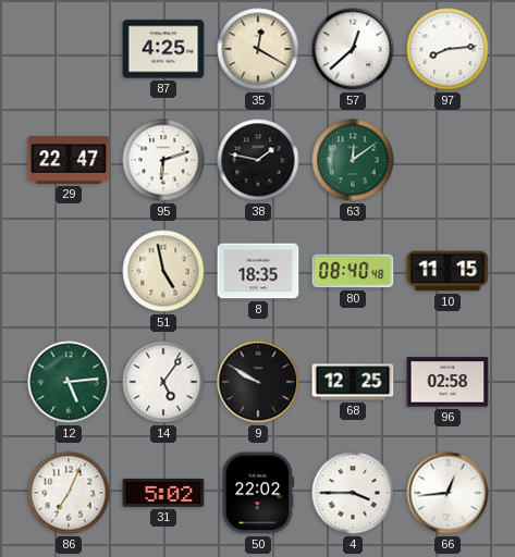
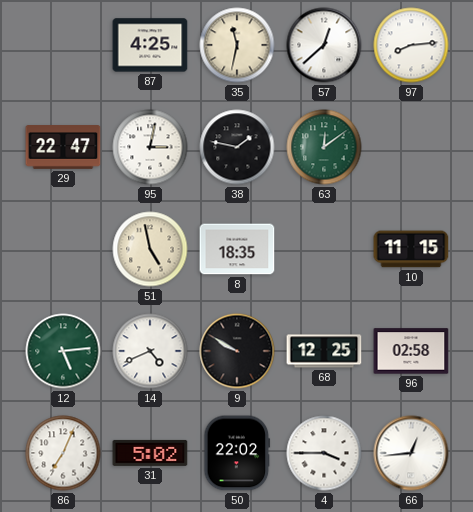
35: 12:20 -> 11:32
95: 6:12 -> 3:02
80: 08:40 -> none
14: 5:06 -> 4:41
